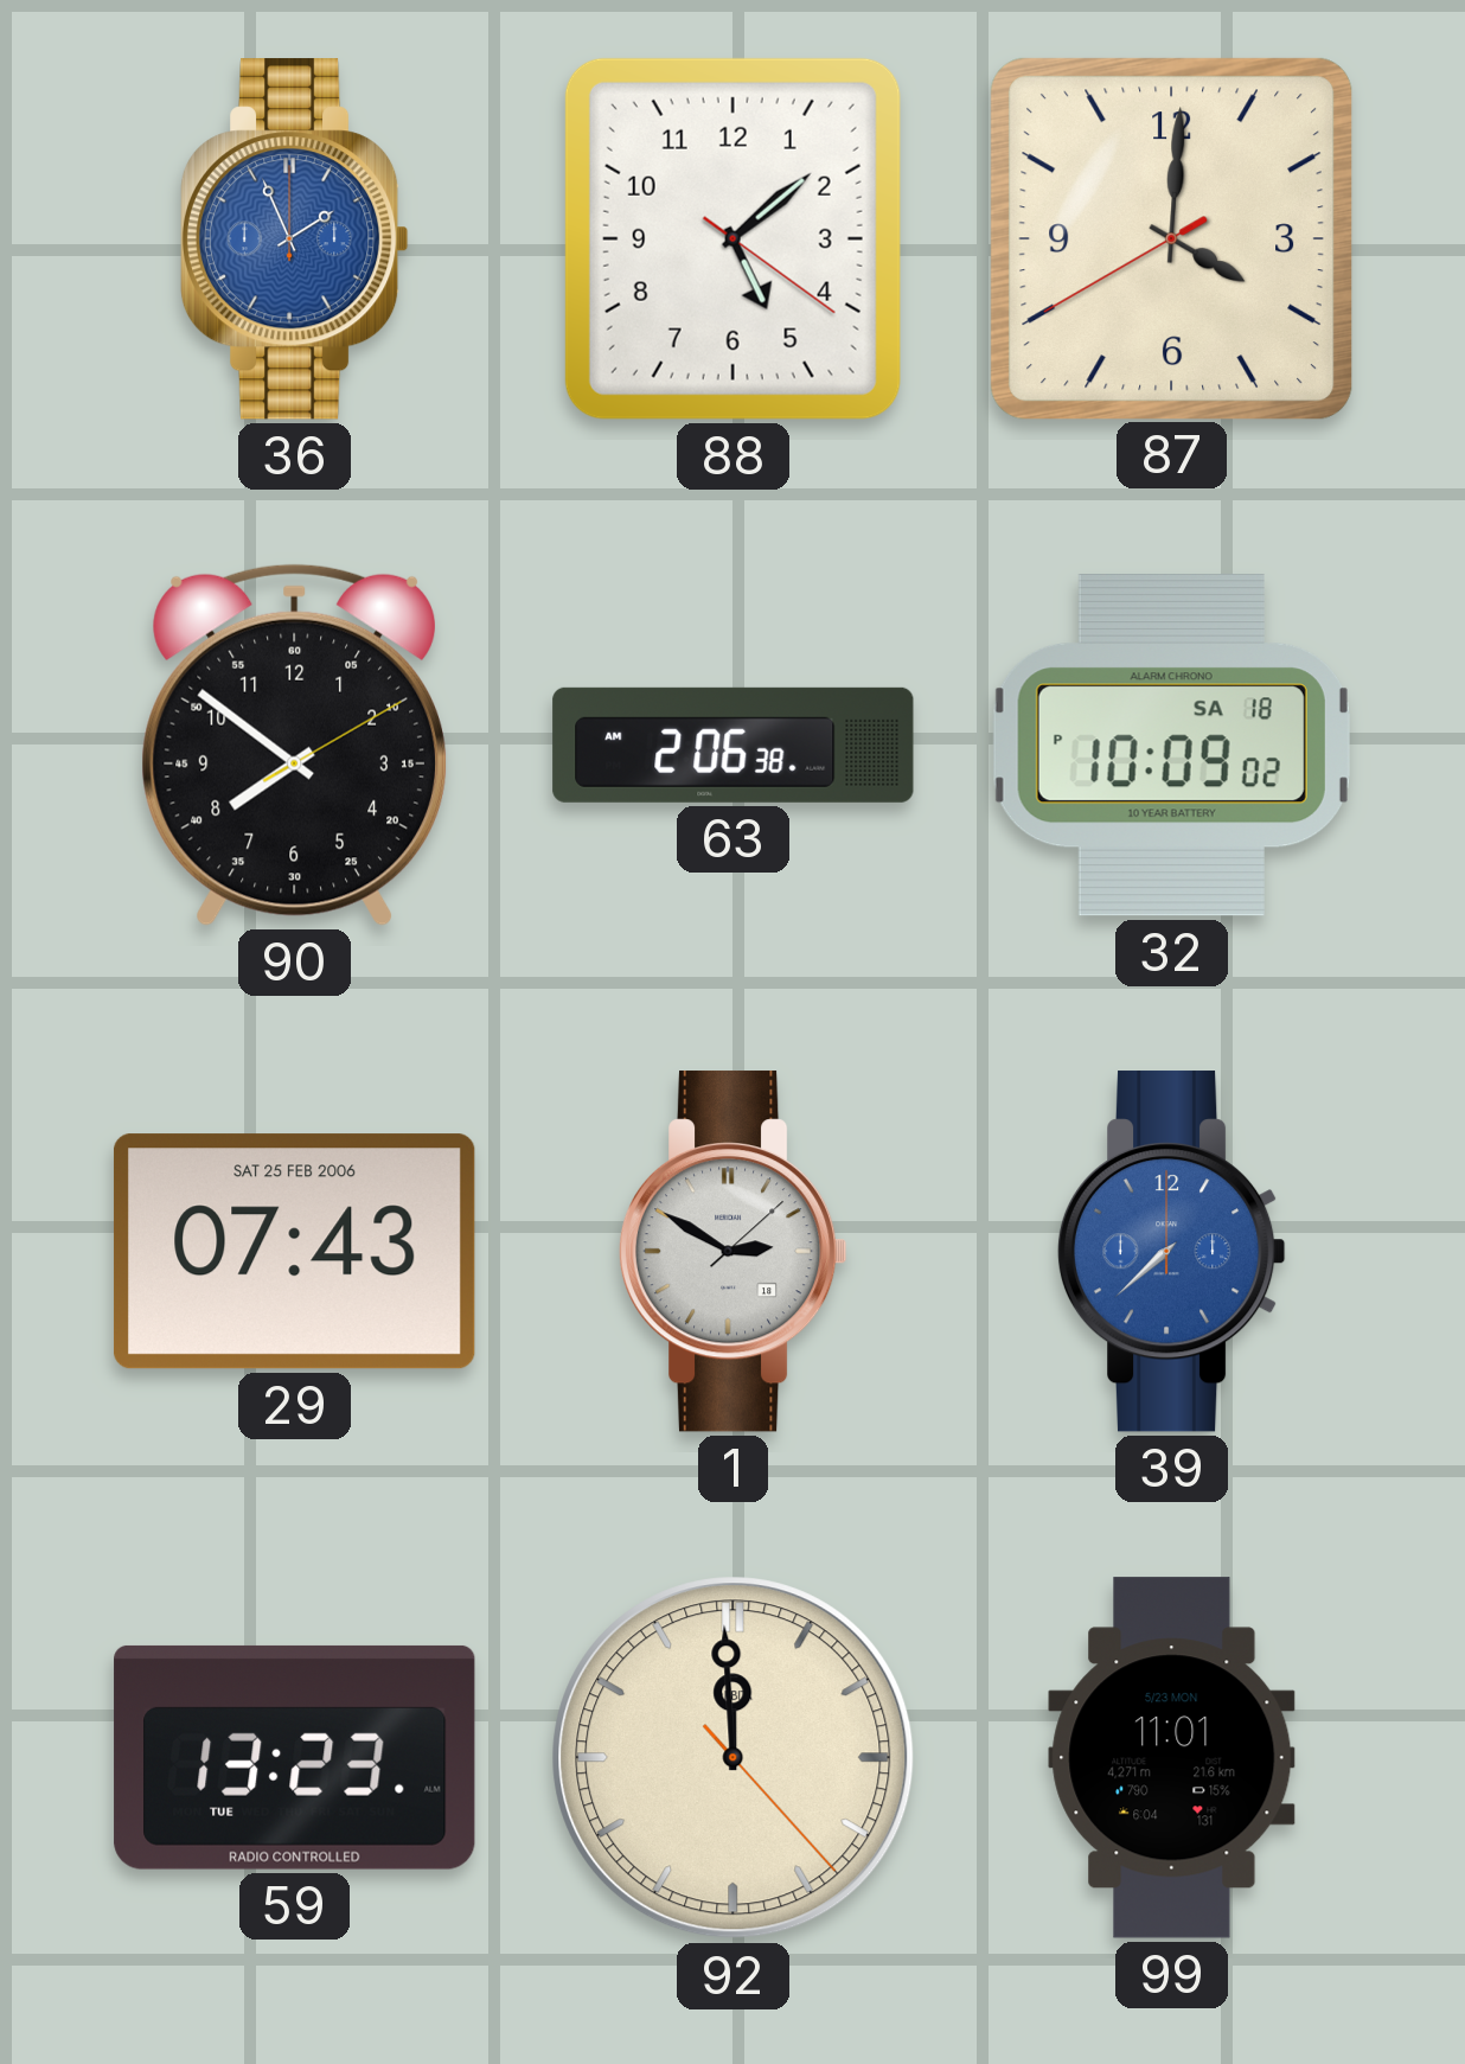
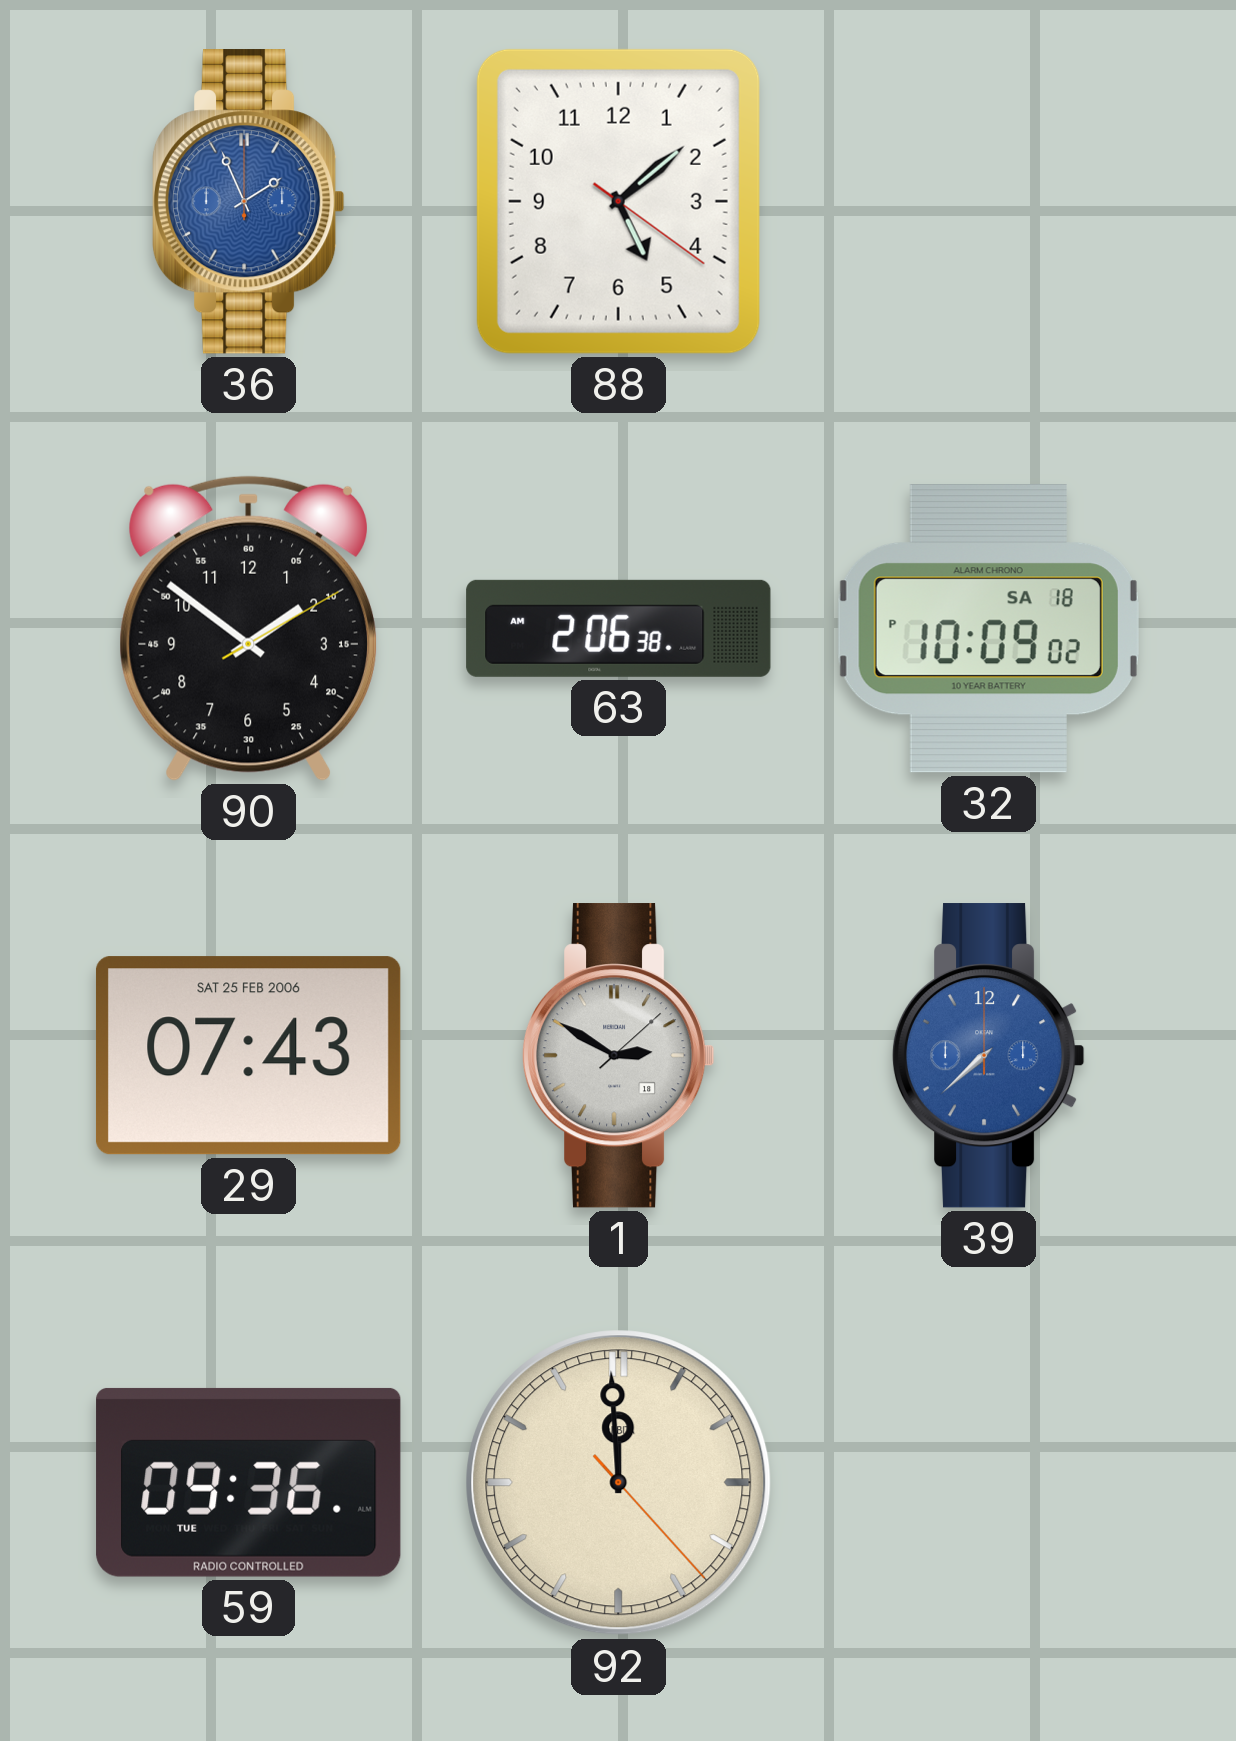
87: 4:00 -> none
90: 7:51 -> 1:51
59: 13:23 -> 09:36
99: 11:01 -> none
